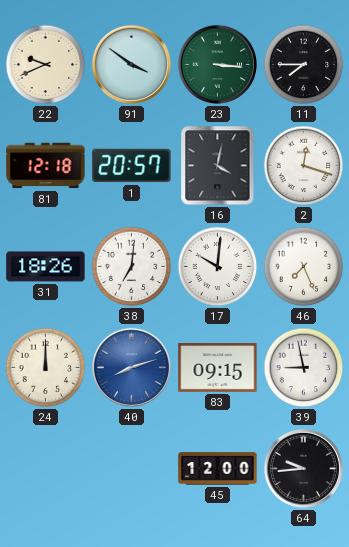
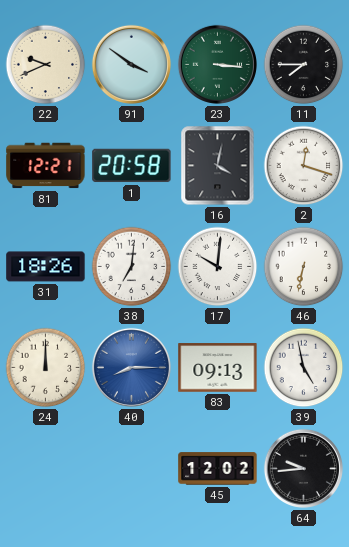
81: 12:18 -> 12:21
1: 20:57 -> 20:58
46: 7:26 -> 6:32
40: 8:12 -> 8:15
83: 09:15 -> 09:13
39: 8:58 -> 4:58
45: 12:00 -> 12:02
